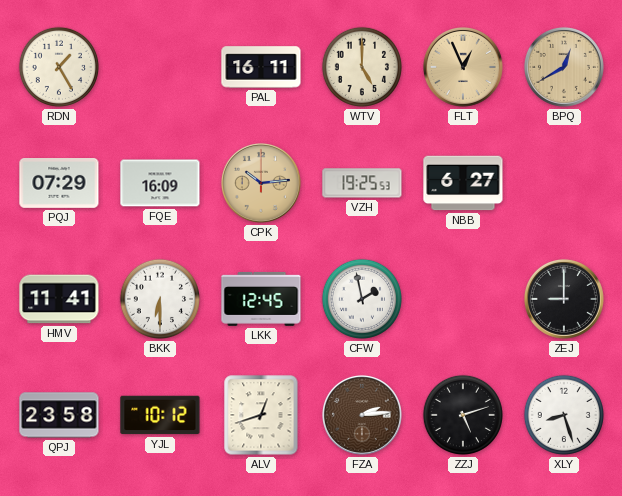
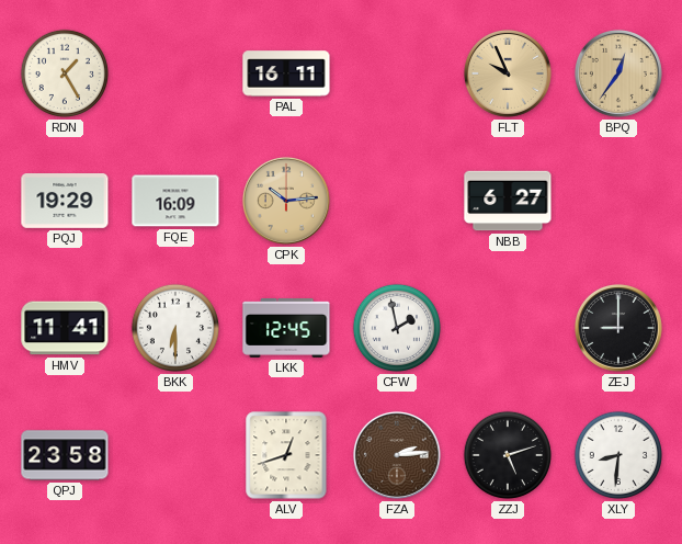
WTV: 5:00 -> none
FLT: 12:56 -> 9:56
BPQ: 12:40 -> 12:36
PQJ: 07:29 -> 19:29
VZH: 19:25 -> none
YJL: 10:12 -> none
XLY: 8:27 -> 8:31
